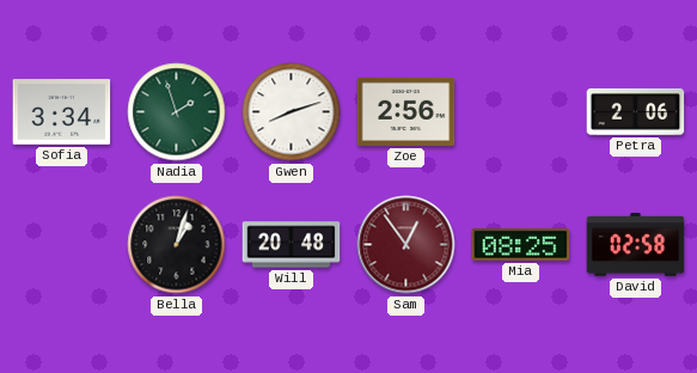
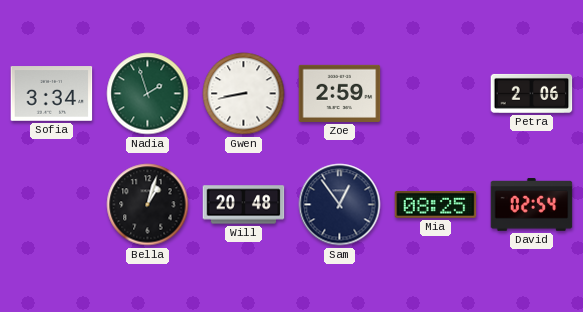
Gwen: 8:12 -> 8:43
Zoe: 2:56 -> 2:59
Sam dial: burgundy -> navy
David: 02:58 -> 02:54
